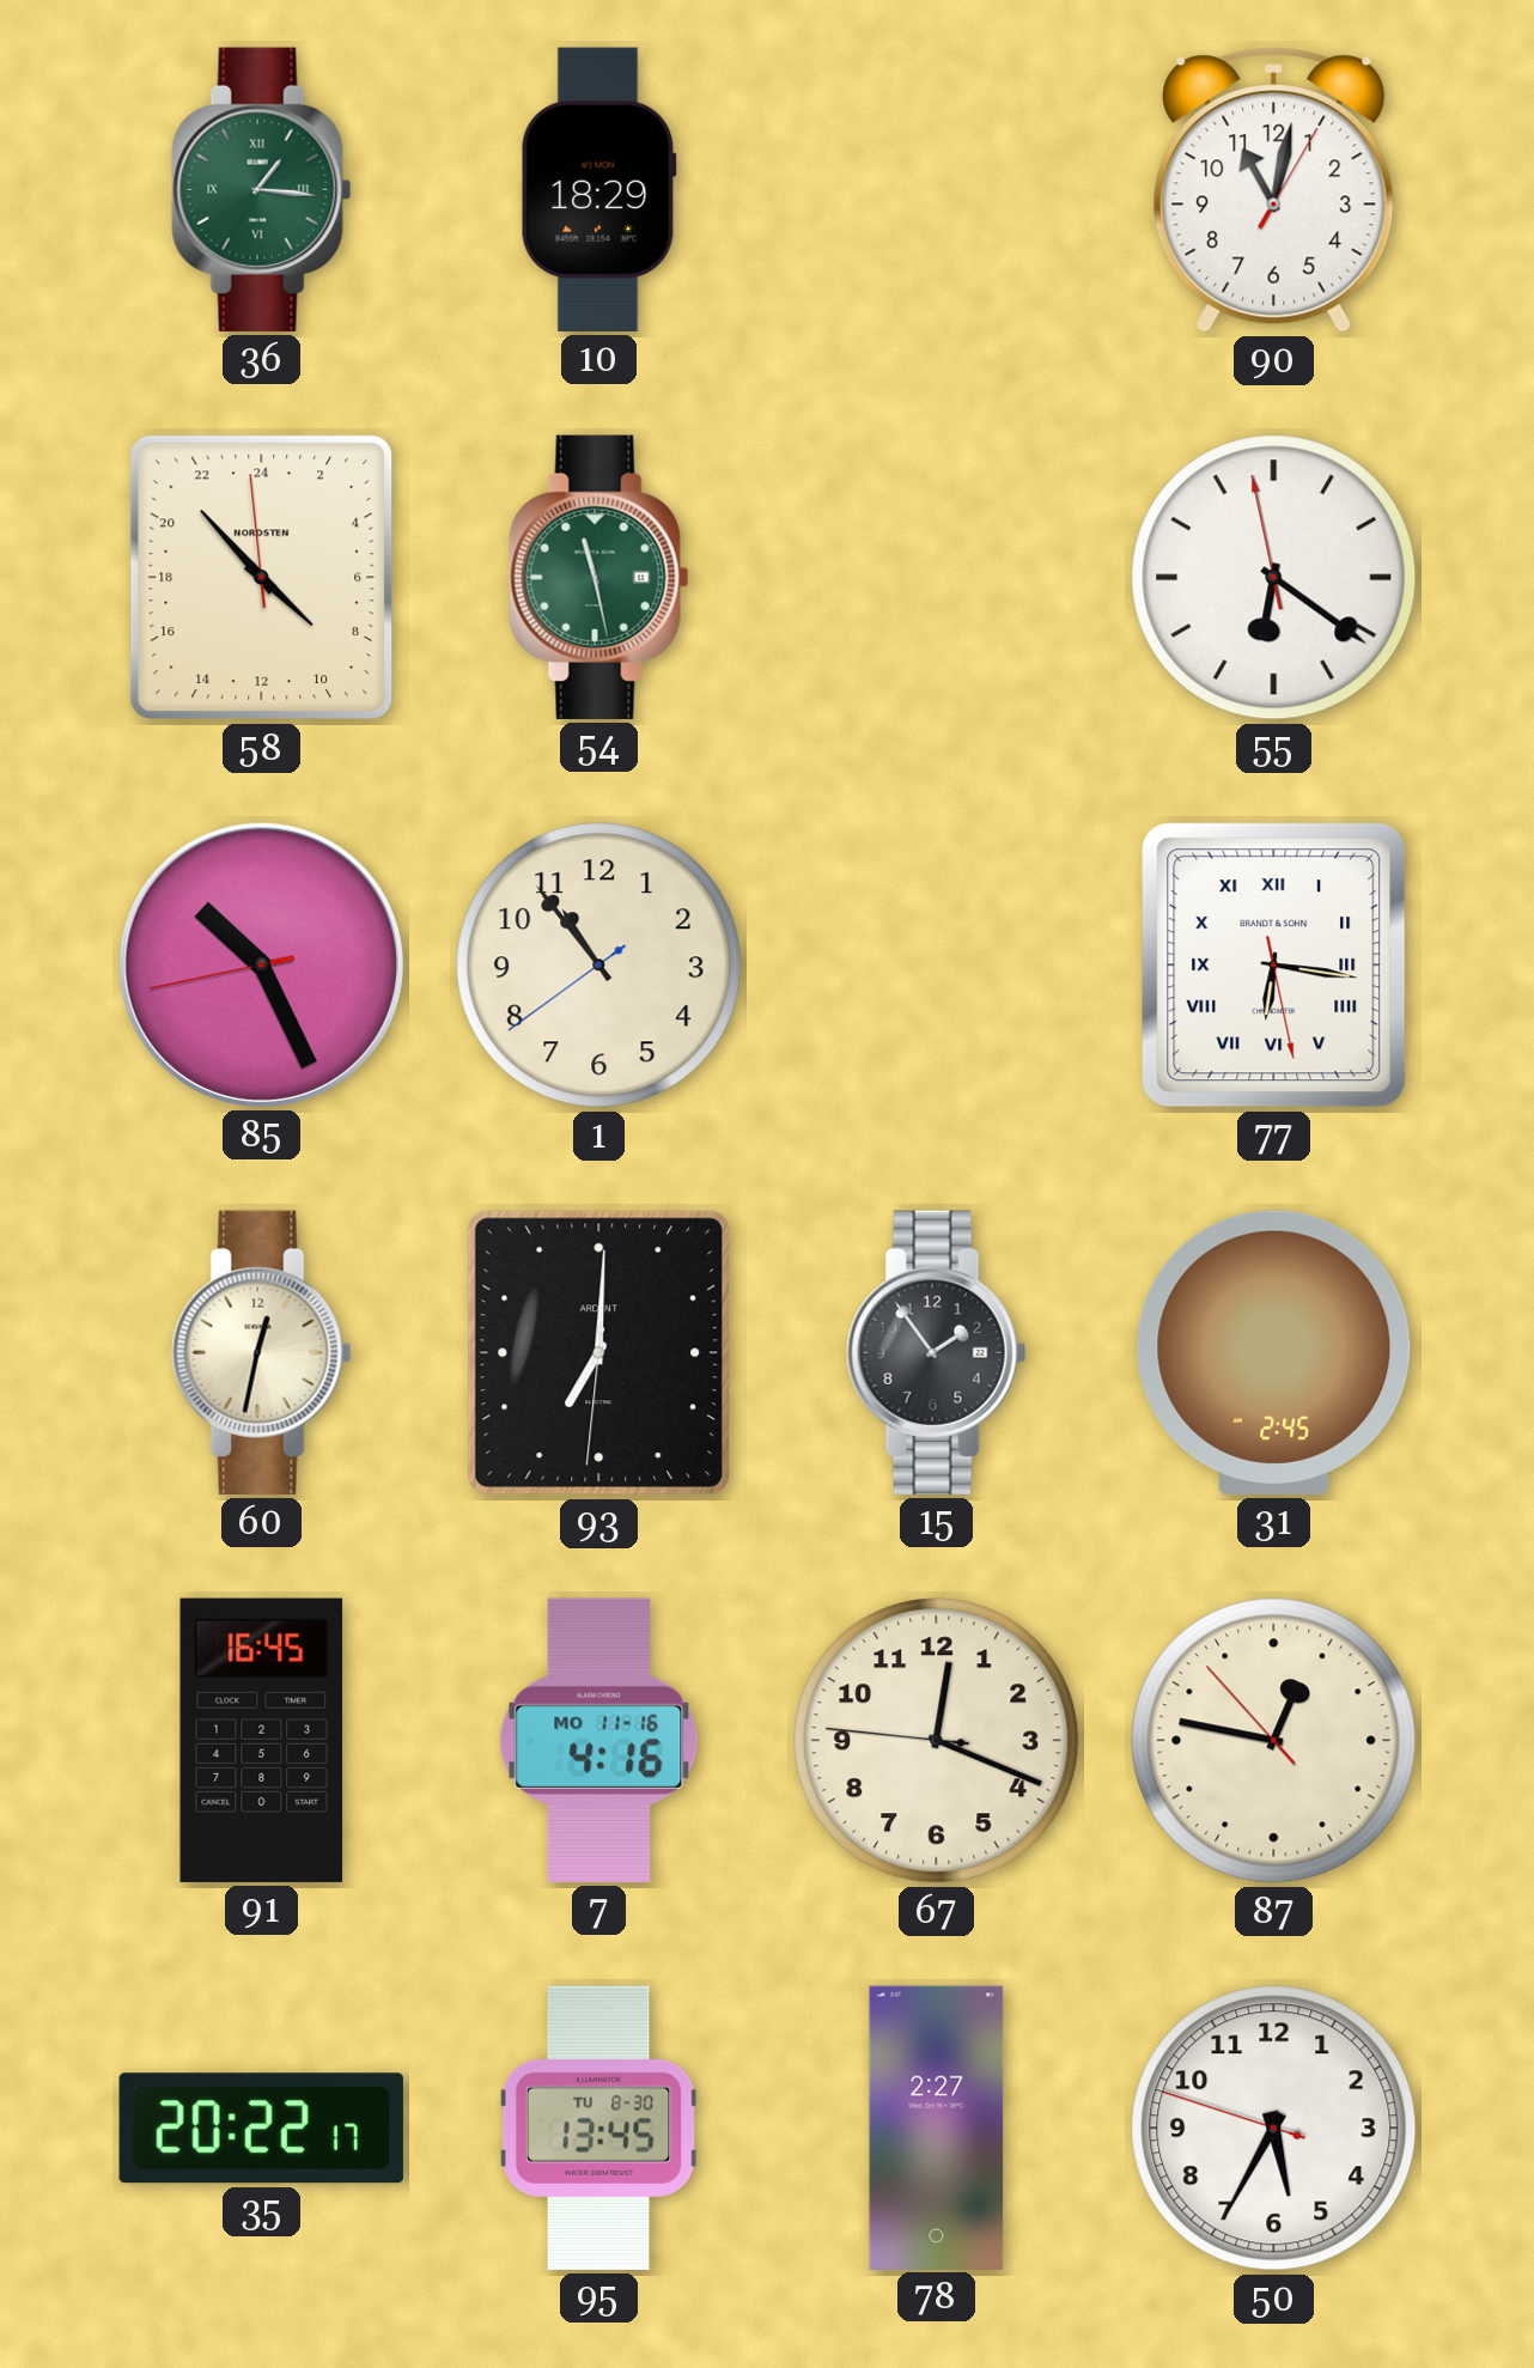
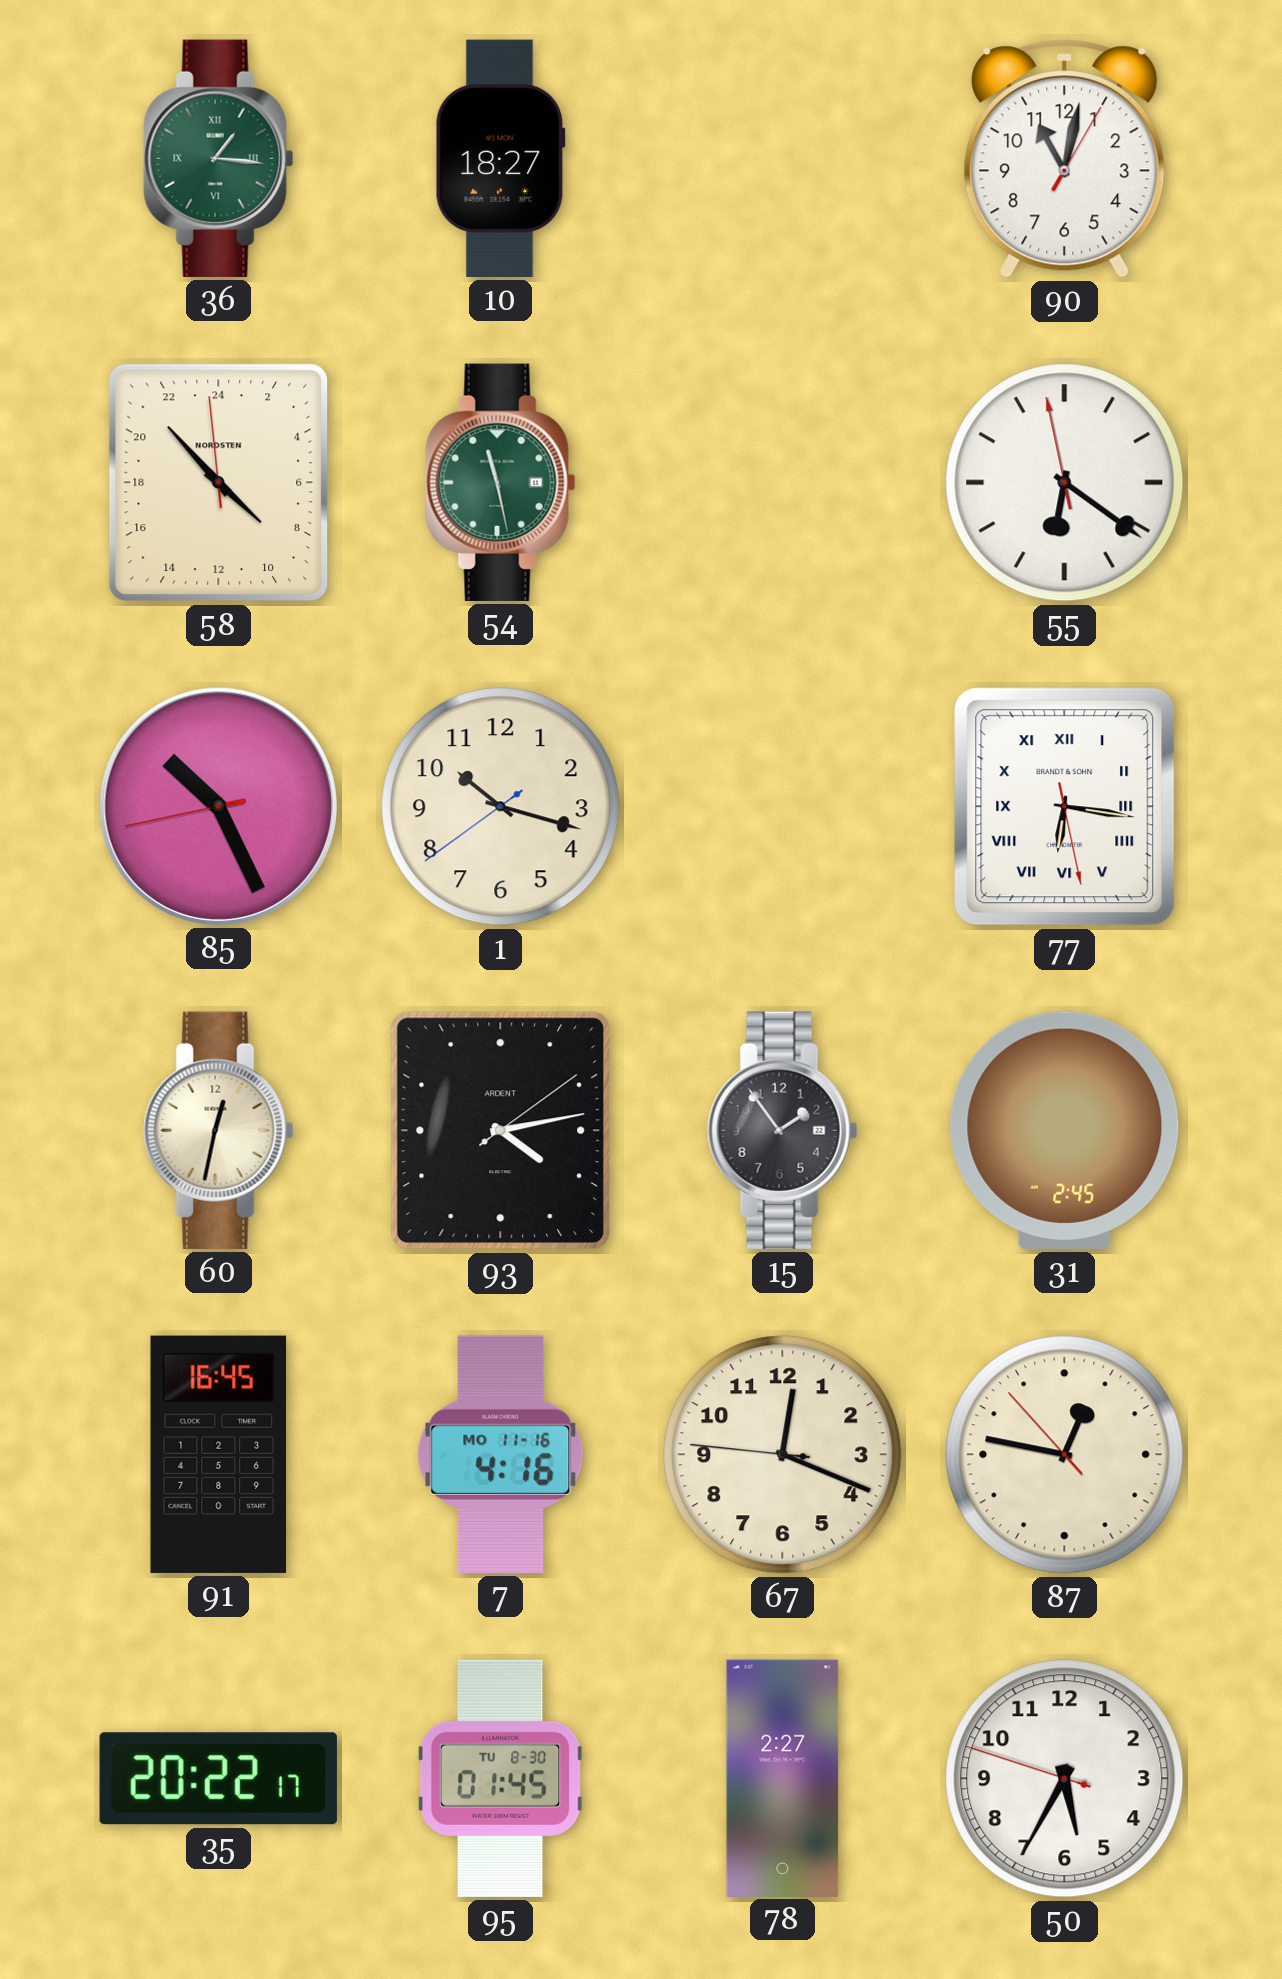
10: 18:29 -> 18:27
1: 10:53 -> 10:17
93: 7:00 -> 4:13
95: 13:45 -> 01:45
